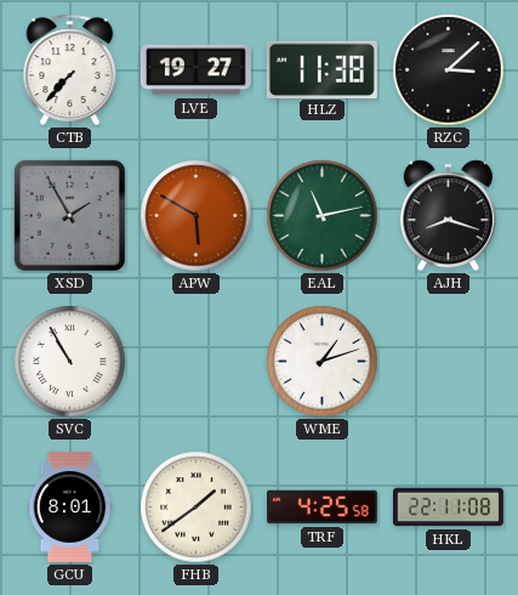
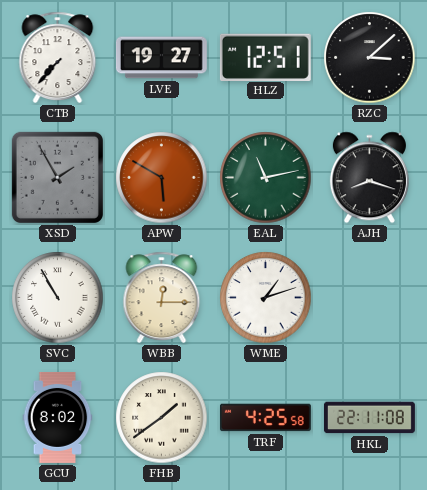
HLZ: 11:38 -> 12:51
WBB: none -> 12:15
GCU: 8:01 -> 8:02
